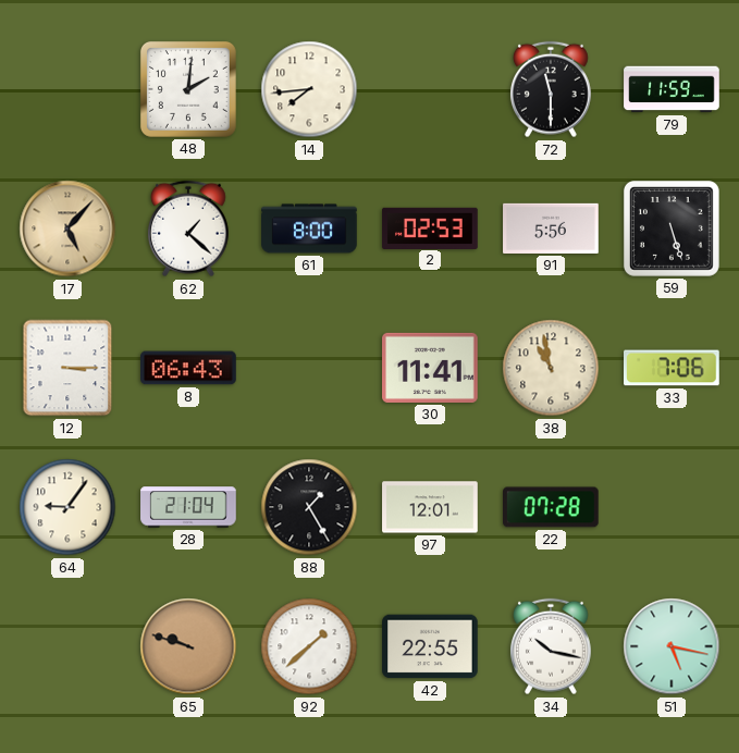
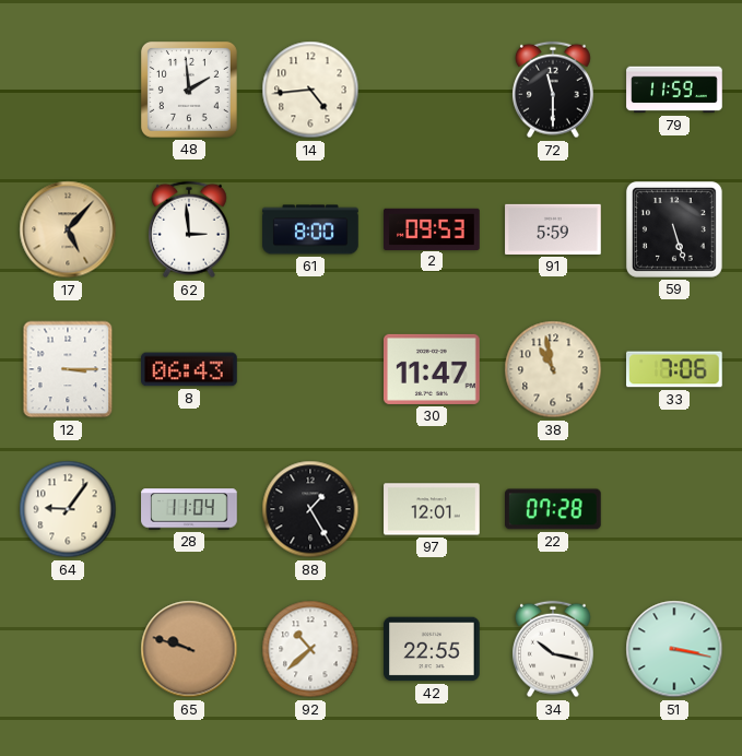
48: 2:01 -> 1:59
14: 7:44 -> 4:44
62: 1:22 -> 2:59
2: 02:53 -> 09:53
91: 5:56 -> 5:59
30: 11:41 -> 11:47
28: 21:04 -> 11:04
92: 1:38 -> 10:38
51: 5:17 -> 3:17
